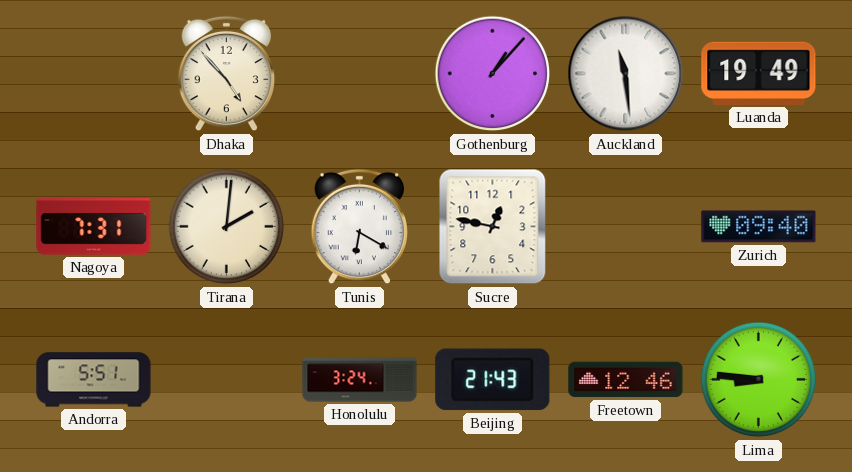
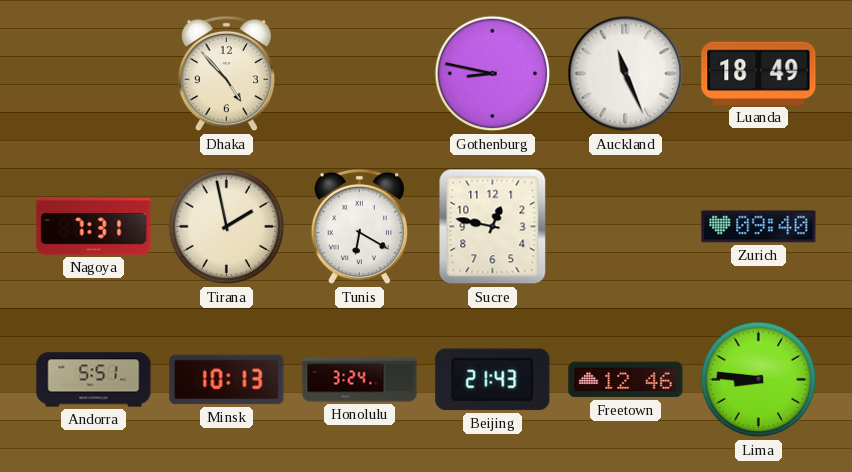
Gothenburg: 1:07 -> 8:47
Auckland: 11:29 -> 11:26
Luanda: 19:49 -> 18:49
Tirana: 2:01 -> 1:58
Minsk: none -> 10:13
